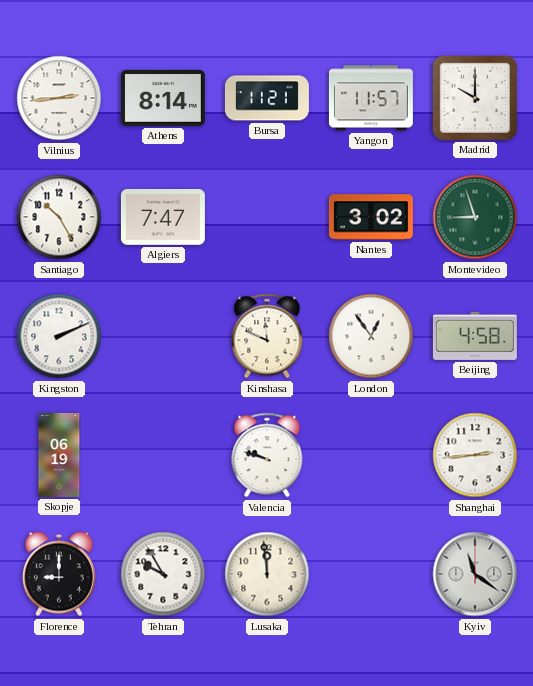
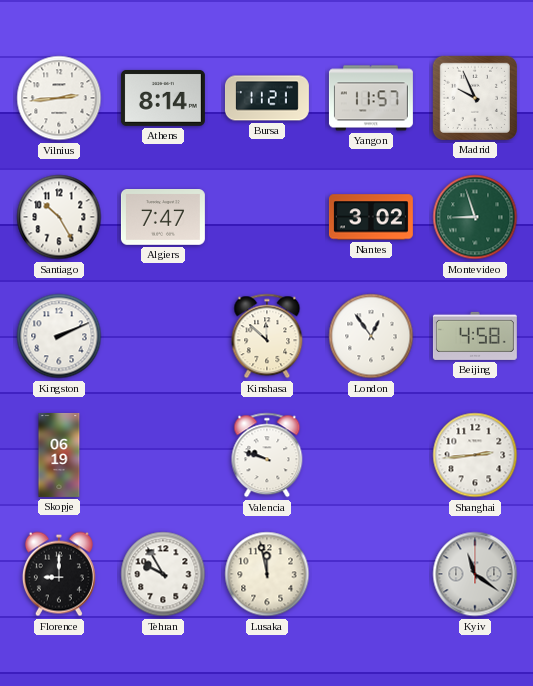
Madrid: 10:00 -> 9:56
Kinshasa: 11:49 -> 11:52
Lusaka: 11:59 -> 11:58
